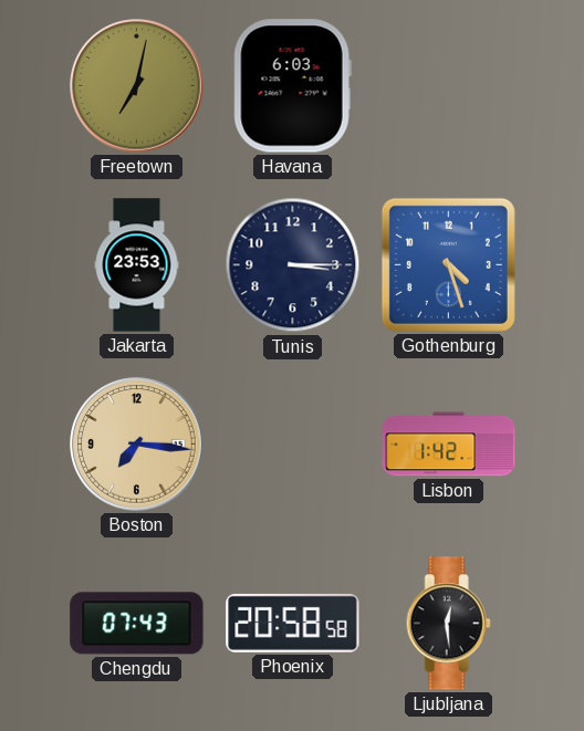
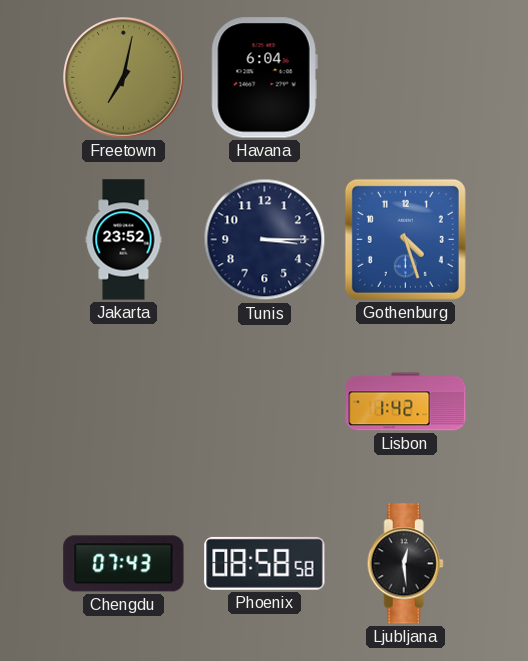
Havana: 6:03 -> 6:04
Jakarta: 23:53 -> 23:52
Boston: 7:16 -> none
Phoenix: 20:58 -> 08:58
